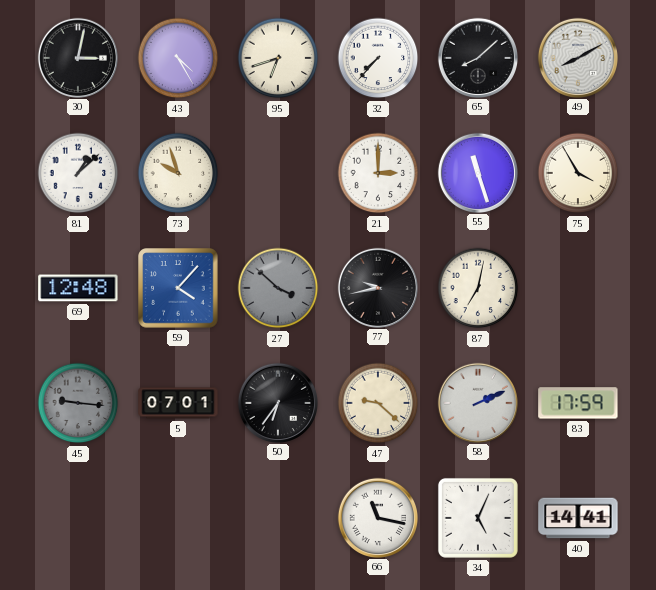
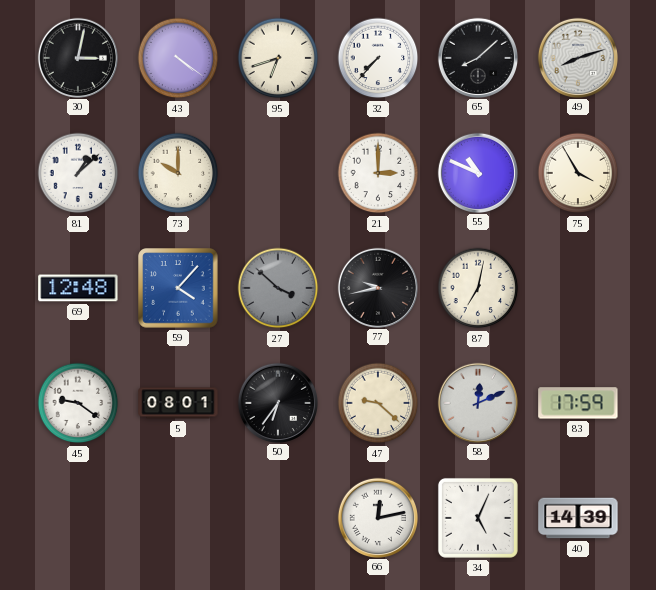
43: 4:25 -> 4:21
49: 8:10 -> 8:12
73: 9:57 -> 10:00
55: 11:27 -> 10:49
45: 9:16 -> 9:21
45 dial: grey -> white
5: 07:01 -> 08:01
58: 2:11 -> 12:11
66: 11:17 -> 12:13
40: 14:41 -> 14:39
